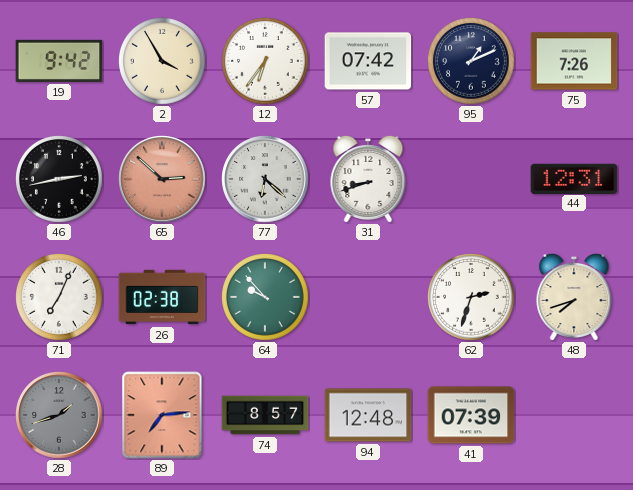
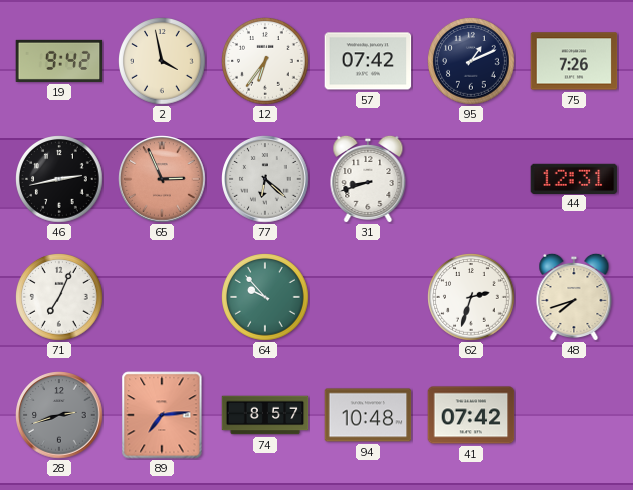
2: 3:55 -> 3:58
65: 2:52 -> 2:56
26: 02:38 -> none
28: 1:42 -> 2:42
94: 12:48 -> 10:48
41: 07:39 -> 07:42
